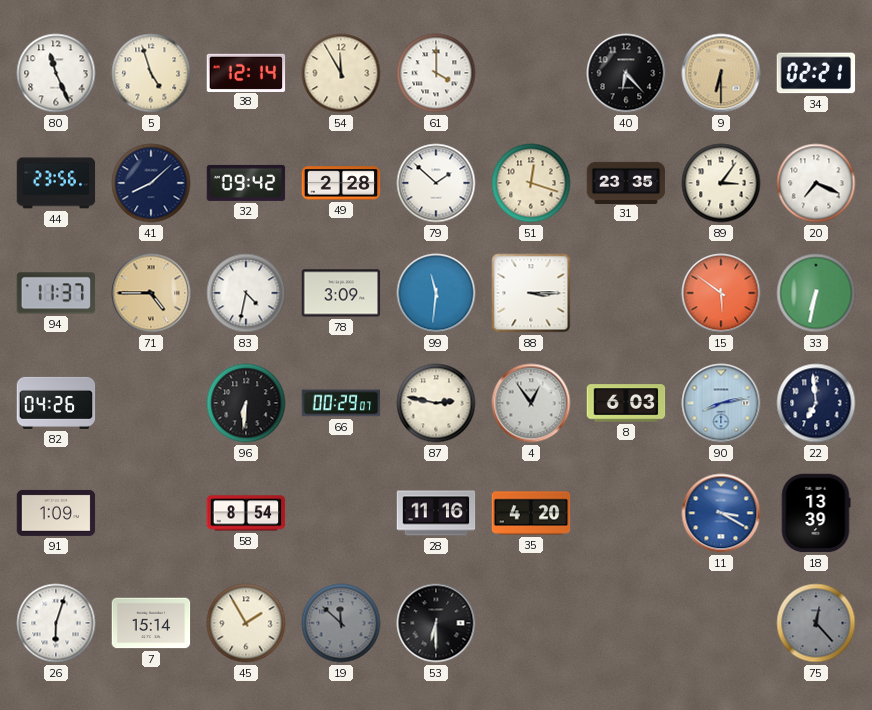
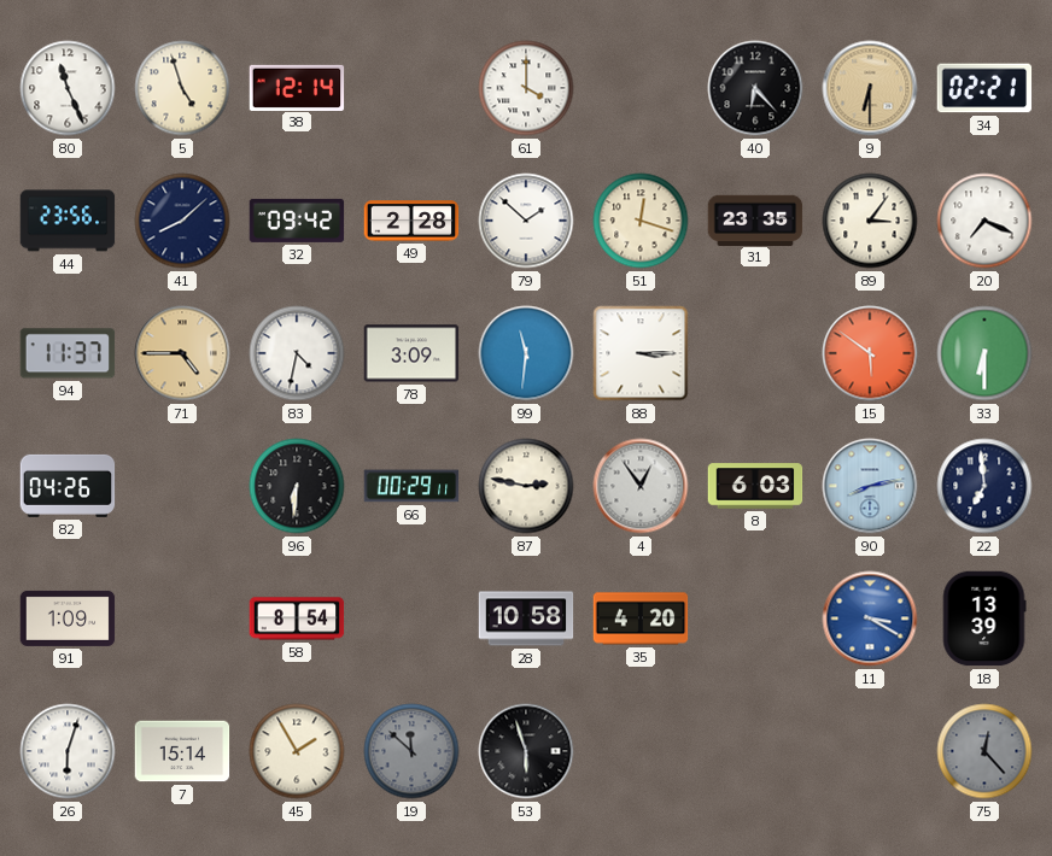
54: 11:55 -> none
33: 6:32 -> 6:30
66: 00:29:07 -> 00:29:11
28: 11:16 -> 10:58
53: 6:30 -> 5:57
